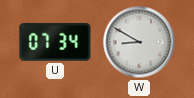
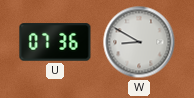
U: 07:34 -> 07:36
